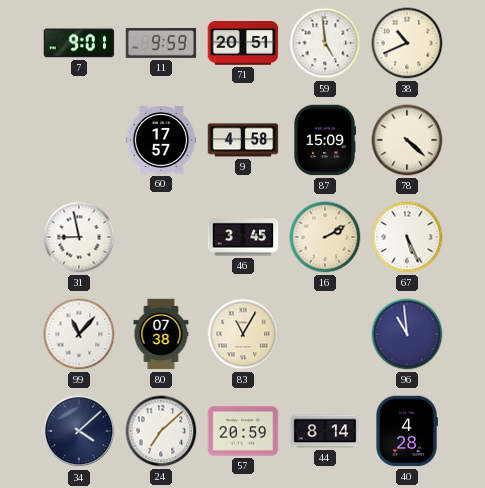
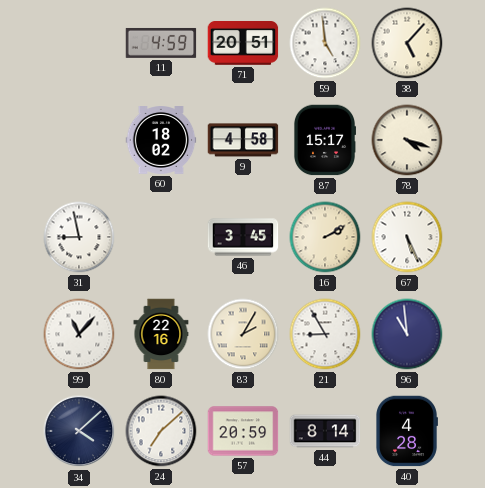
7: 9:01 -> none
11: 9:59 -> 4:59
38: 10:41 -> 5:07
60: 17:57 -> 18:02
87: 15:09 -> 15:17
78: 4:22 -> 4:18
80: 07:38 -> 22:16
83: 11:05 -> 2:05
21: none -> 8:55
